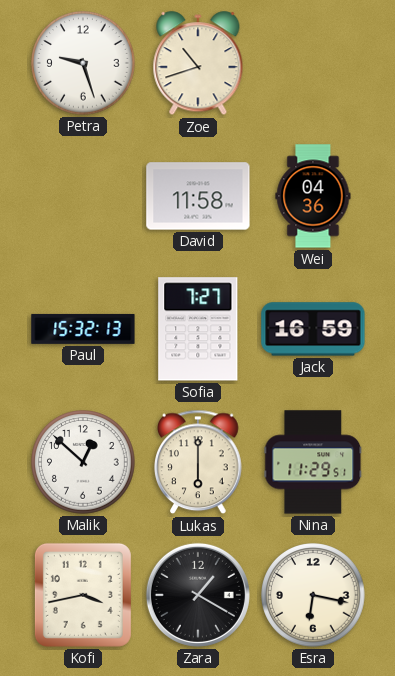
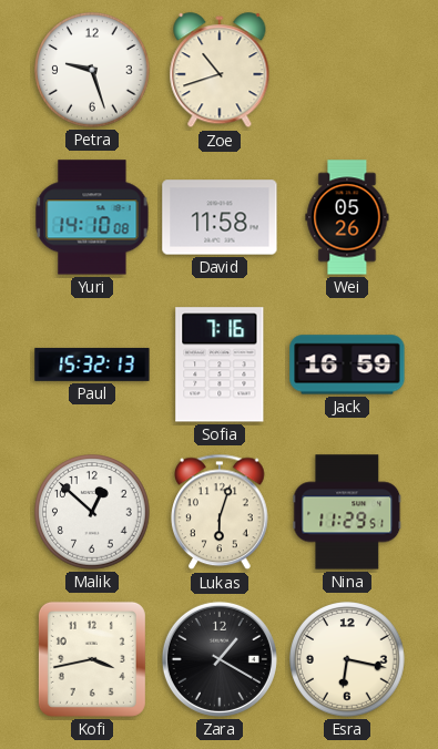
Yuri: none -> 14:10
Wei: 04:36 -> 05:26
Sofia: 7:27 -> 7:16
Lukas: 6:00 -> 6:03
